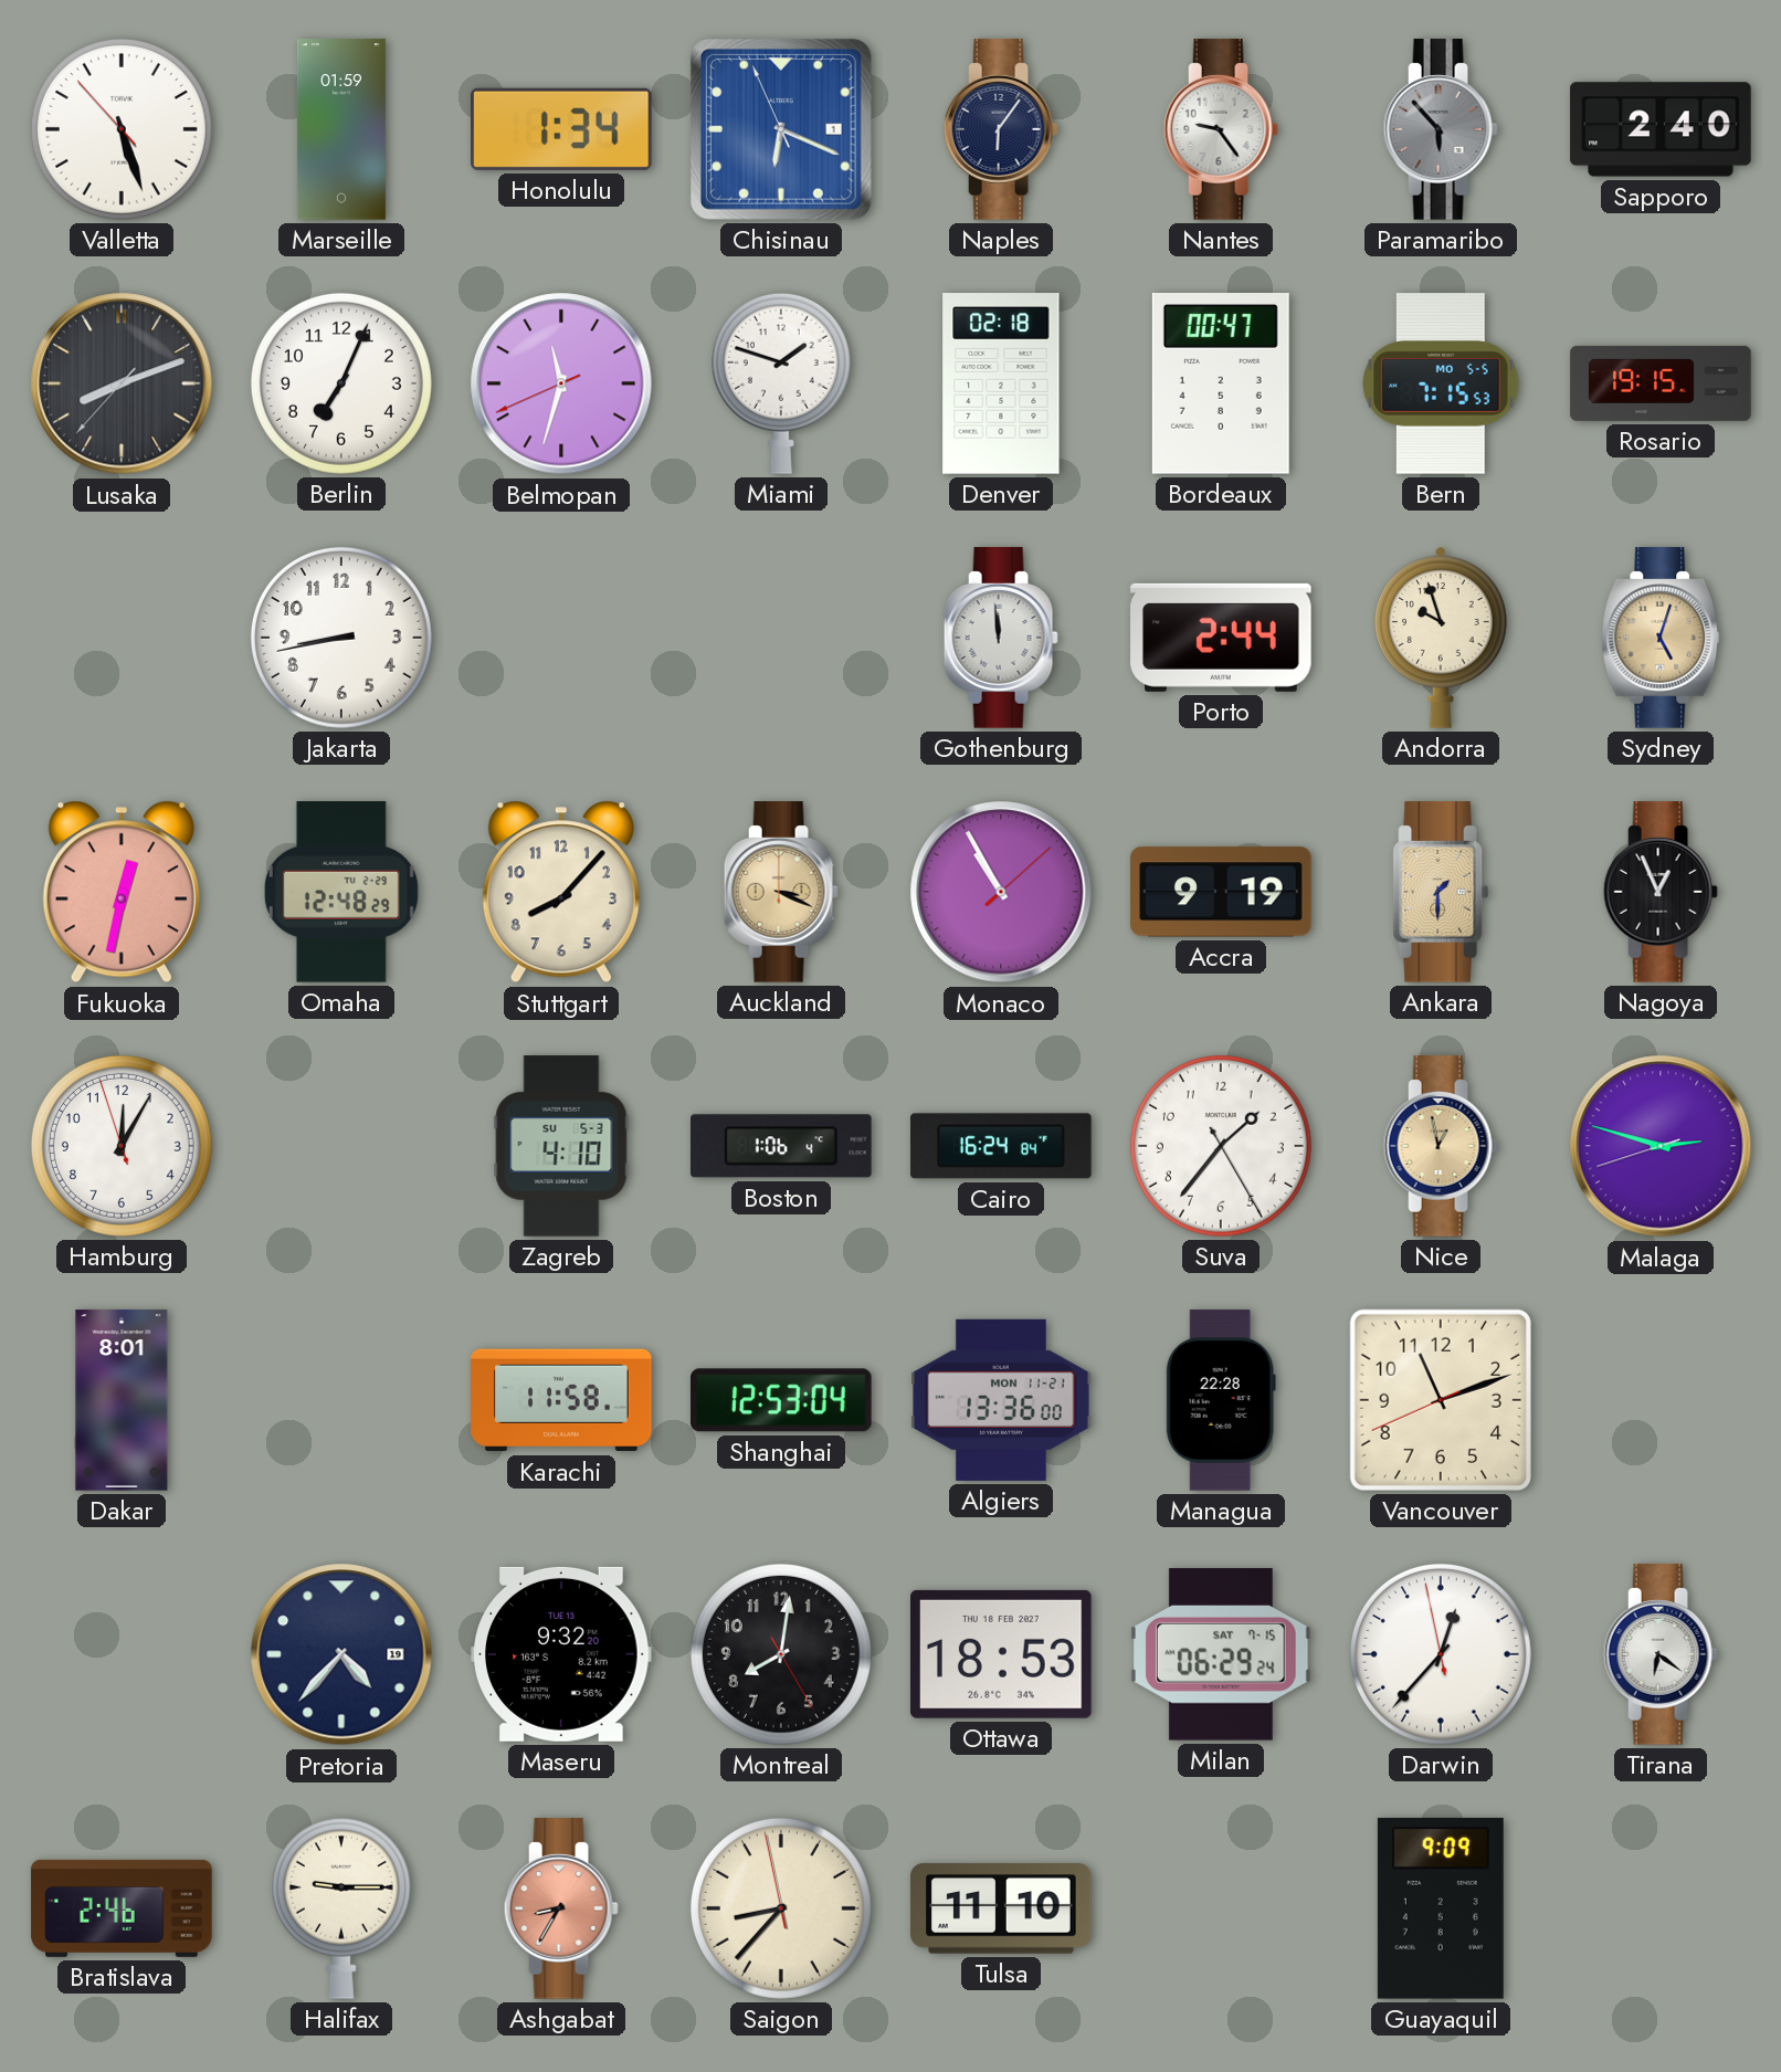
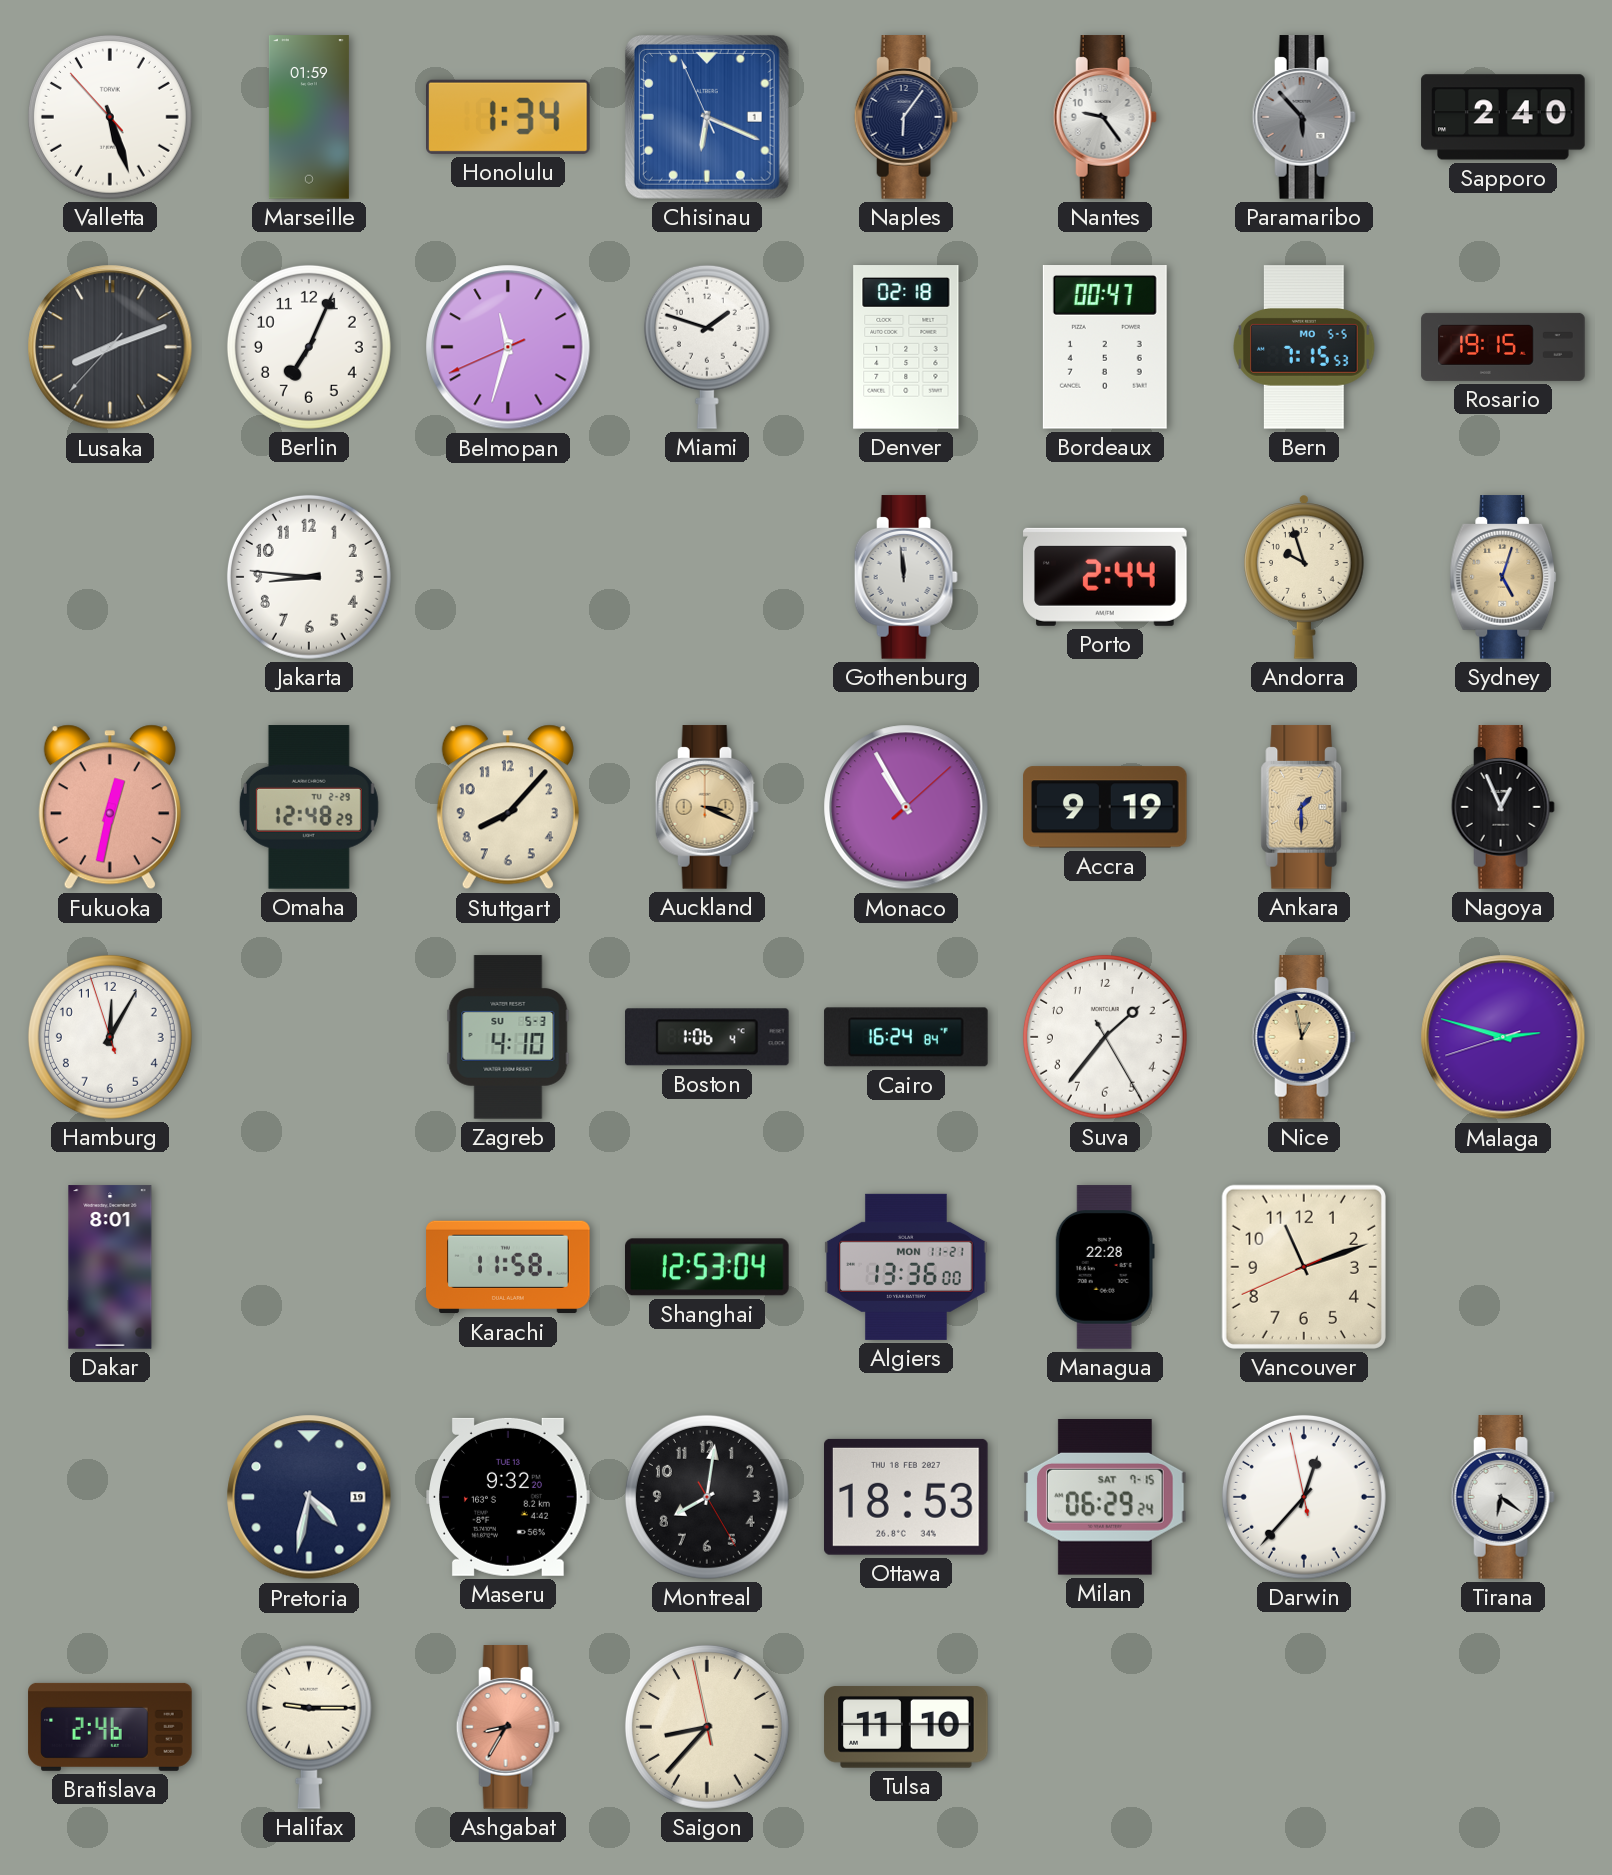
Jakarta: 8:43 -> 8:46
Pretoria: 4:37 -> 4:32
Guayaquil: 9:09 -> none
